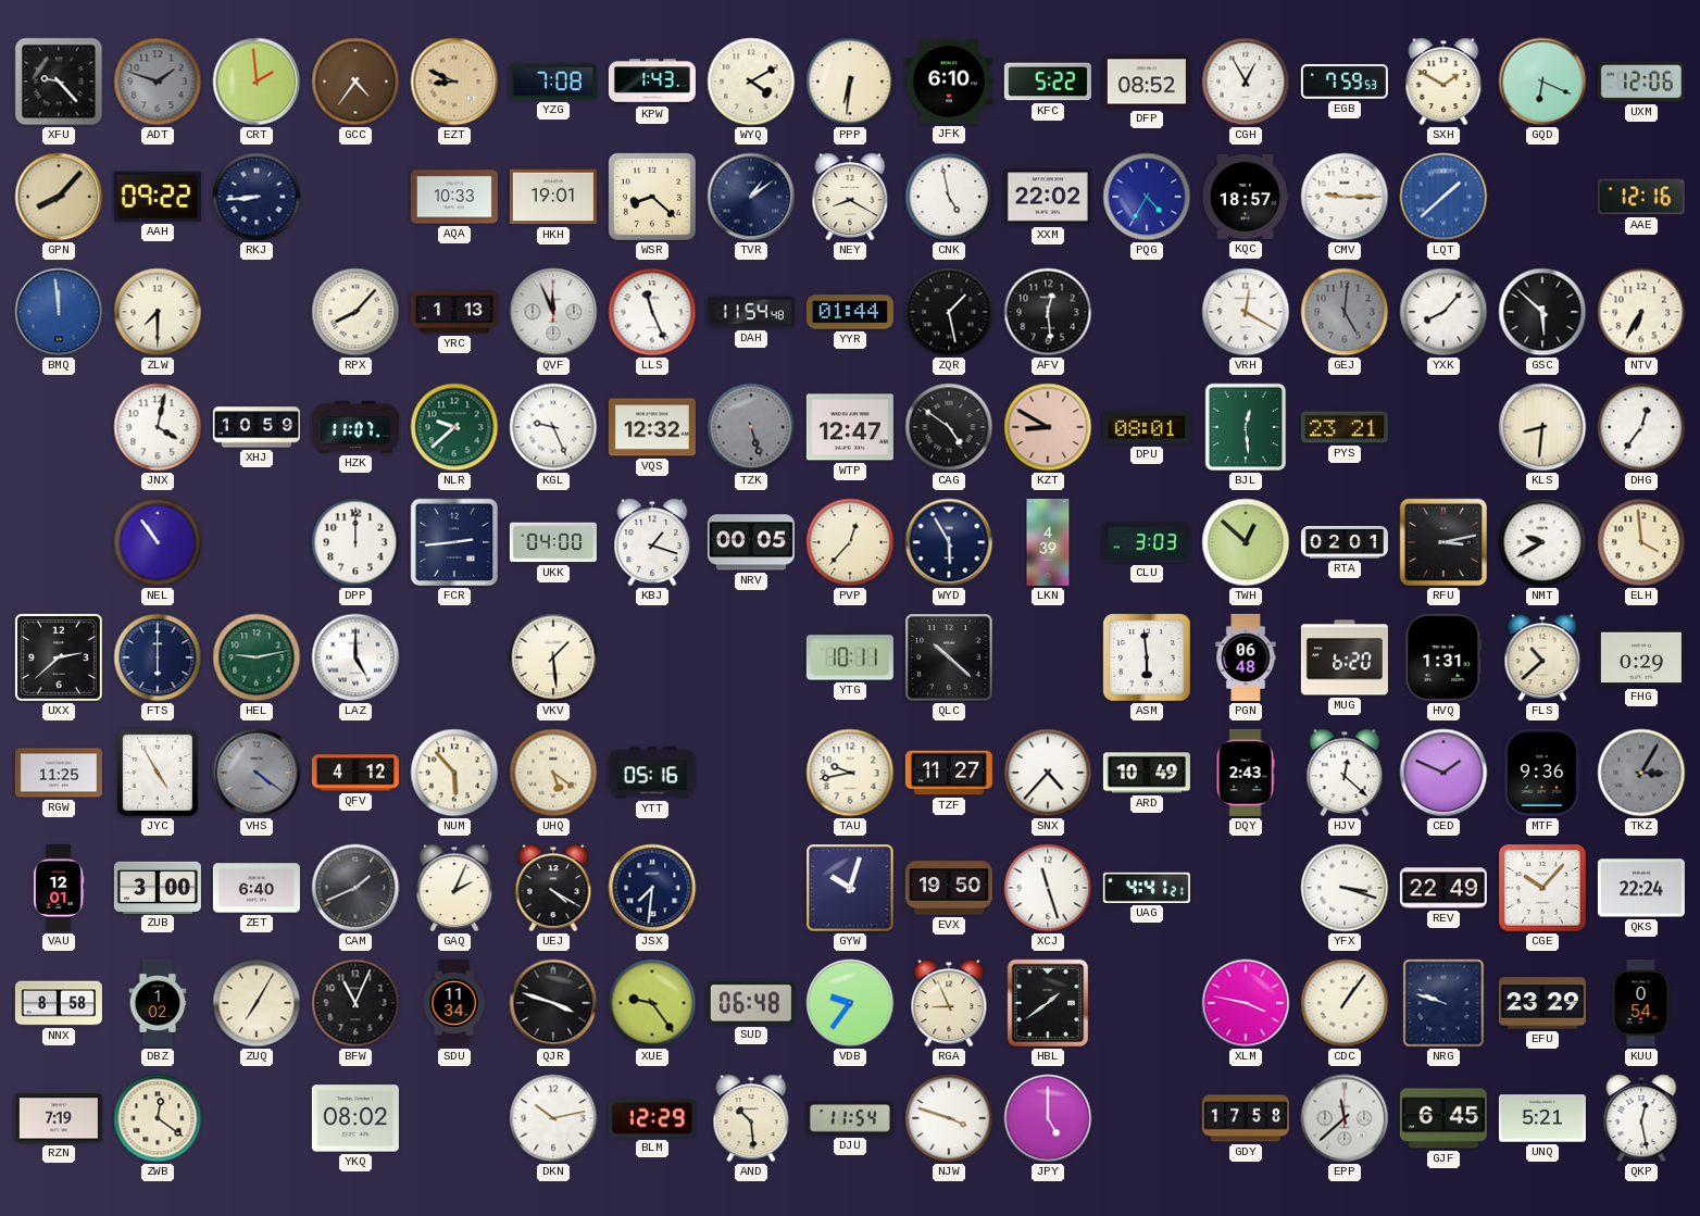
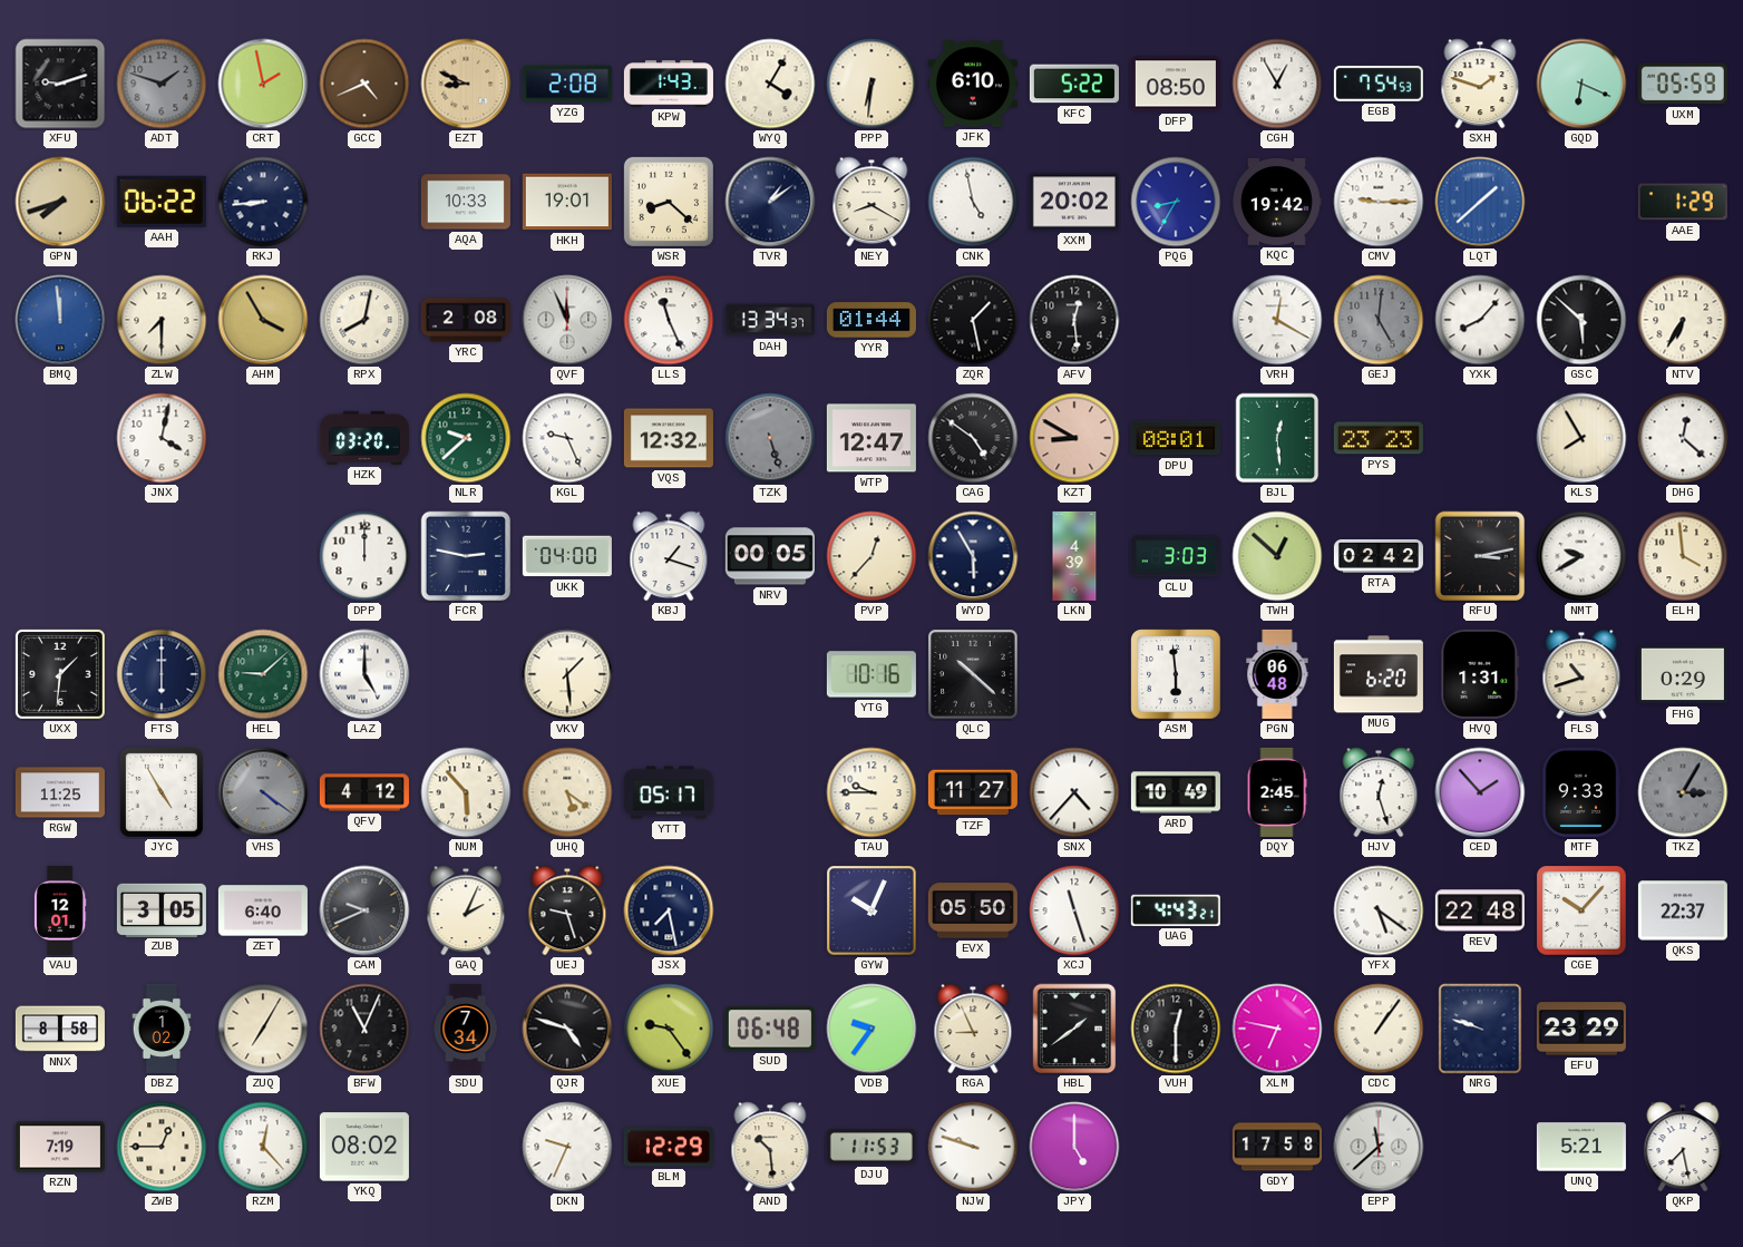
XFU: 9:23 -> 9:12
CRT: 1:59 -> 1:58
GCC: 4:36 -> 4:41
YZG: 7:08 -> 2:08
WYQ: 4:10 -> 4:05
DFP: 08:52 -> 08:50
EGB: 7:59 -> 7:54
SXH: 1:50 -> 1:48
UXM: 12:06 -> 05:59
GPN: 8:07 -> 7:42
AAH: 09:22 -> 06:22
XXM: 22:02 -> 20:02
PQG: 4:35 -> 8:35
KQC: 18:57 -> 19:42
AAE: 12:16 -> 1:29
AHM: none -> 3:55
RPX: 8:07 -> 8:02
YRC: 1:13 -> 2:08
DAH: 11:54 -> 13:34
XHJ: 10:59 -> none
HZK: 11:07 -> 03:20
PYS: 23:21 -> 23:23
KLS: 8:31 -> 7:55
DHG: 12:36 -> 12:22
NEL: 10:54 -> none
FCR: 2:44 -> 2:47
RTA: 02:01 -> 02:42
UXX: 2:38 -> 1:31
HEL: 9:13 -> 9:08
YTG: 10:11 -> 10:16
FLS: 10:38 -> 10:42
YTT: 05:16 -> 05:17
TAU: 9:43 -> 9:45
DQY: 2:43 -> 2:45
HJV: 12:22 -> 12:27
CED: 1:49 -> 1:53
MTF: 9:36 -> 9:33
ZUB: 3:00 -> 3:05
CAM: 1:41 -> 9:41
UEJ: 4:20 -> 9:27
JSX: 7:31 -> 7:28
GYW: 10:03 -> 10:04
EVX: 19:50 -> 05:50
UAG: 4:41 -> 4:43
YFX: 3:18 -> 5:21
REV: 22:49 -> 22:48
QKS: 22:24 -> 22:37
SDU: 11:34 -> 7:34
QJR: 3:48 -> 4:48
VUH: none -> 12:30
XLM: 3:47 -> 6:47
KUU: 0:54 -> none
ZWB: 12:21 -> 12:45
RZM: none -> 12:23
DKN: 10:13 -> 9:34
DJU: 11:54 -> 11:53
NJW: 3:48 -> 9:48
GJF: 6:45 -> none
QKP: 12:28 -> 7:28
